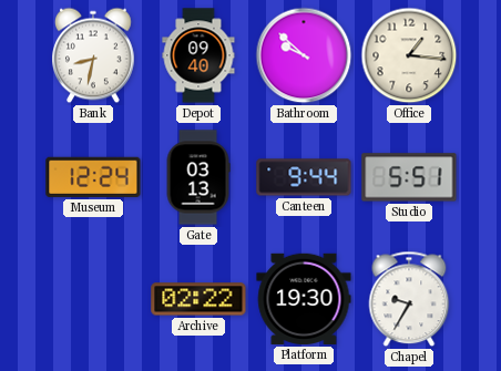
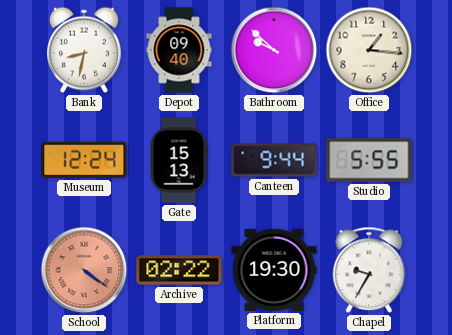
Gate: 03:13 -> 15:13
Studio: 5:51 -> 5:55
School: none -> 4:21
